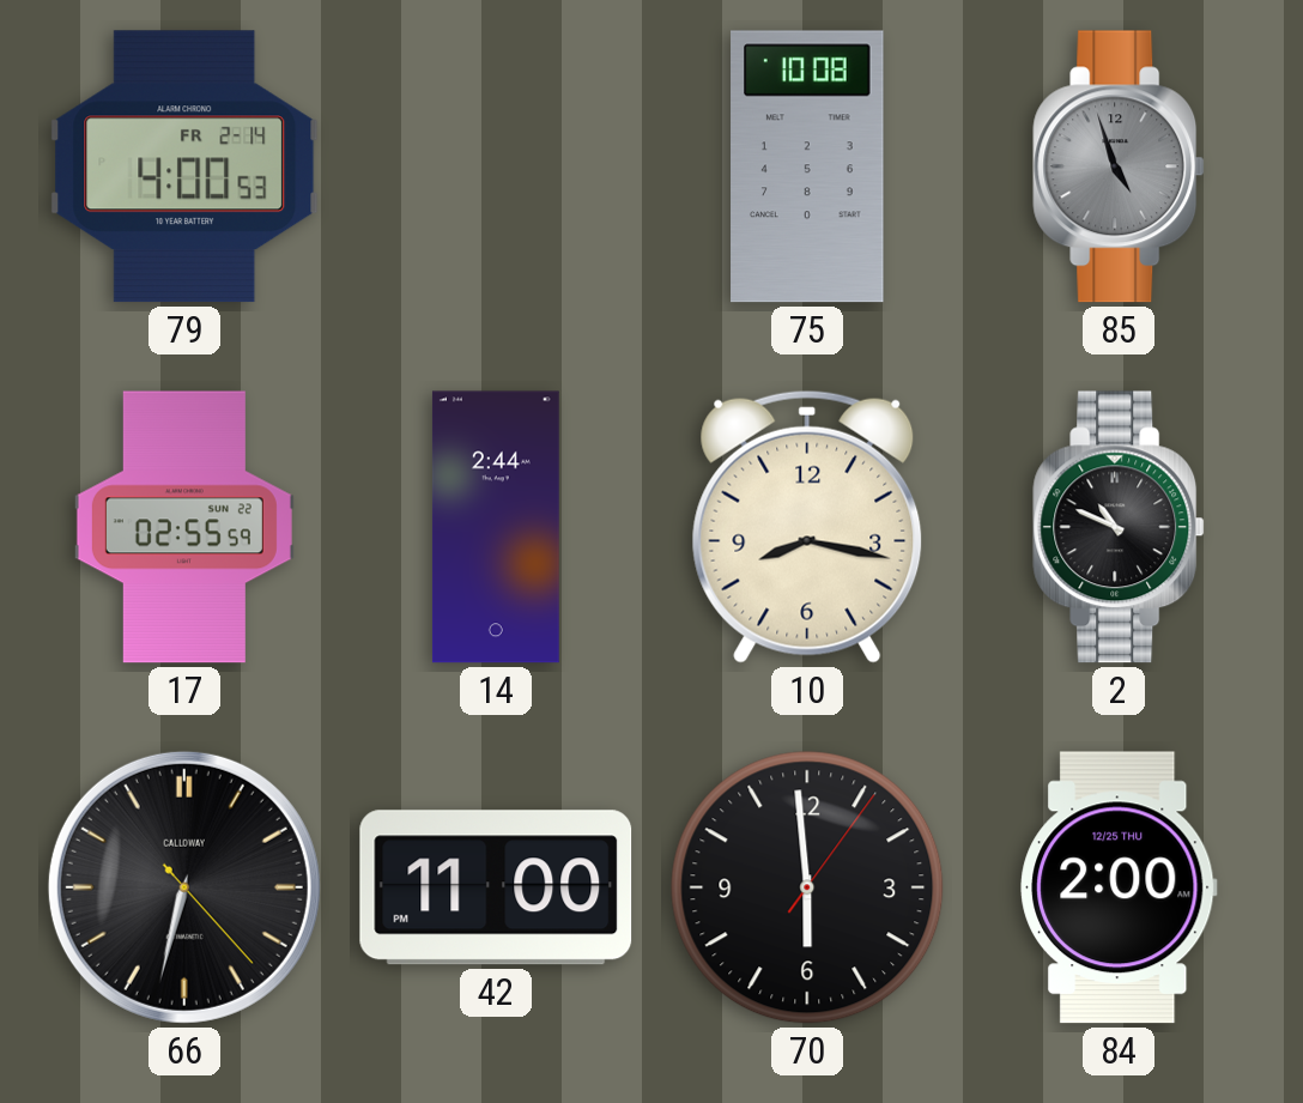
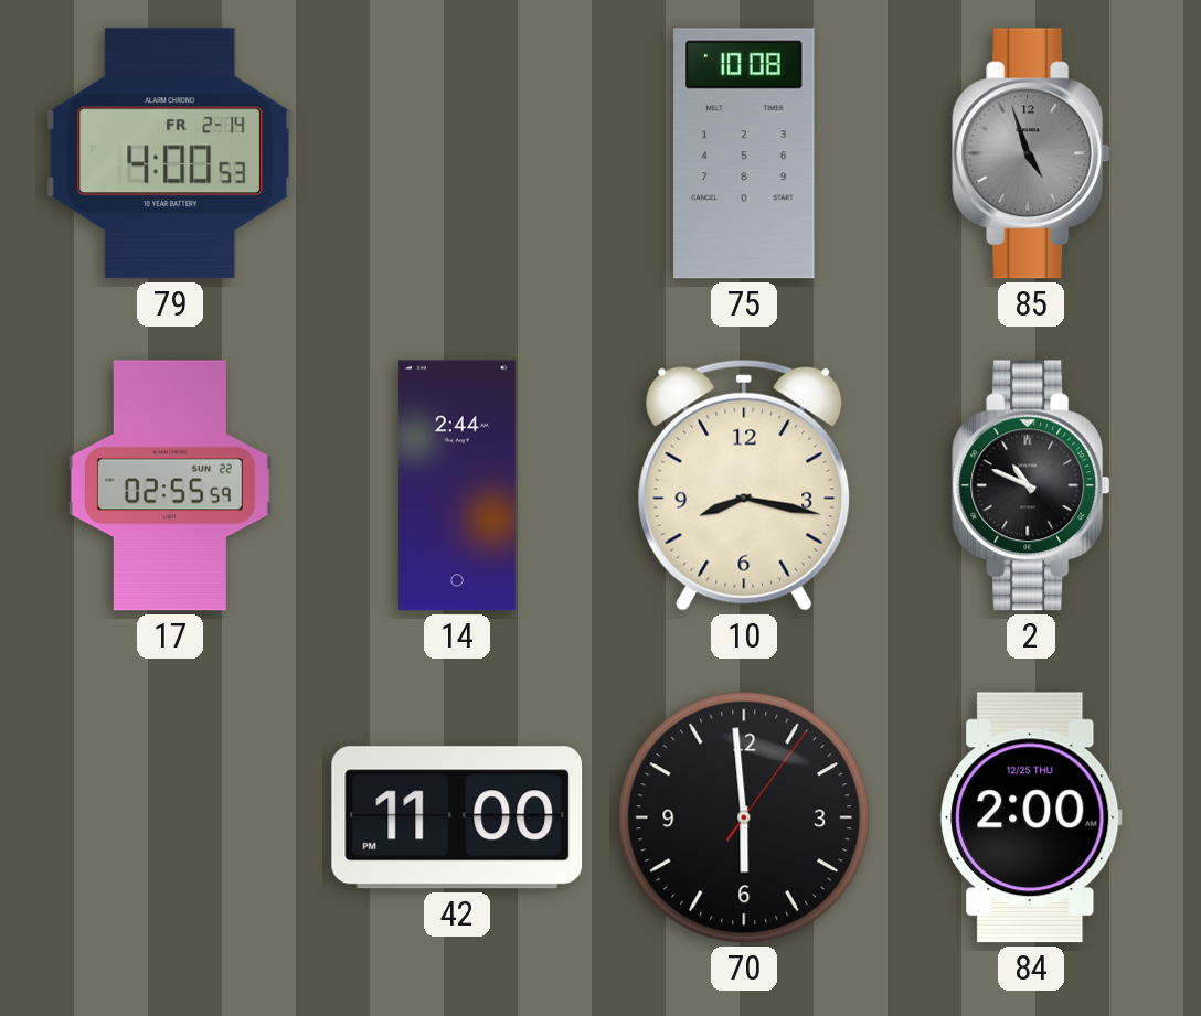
66: 6:32 -> none
